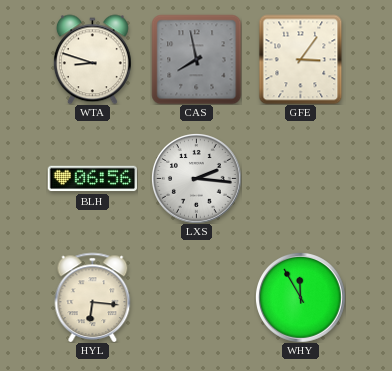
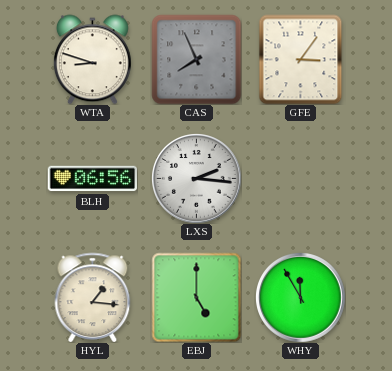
CAS: 7:58 -> 7:56
HYL: 6:16 -> 1:16
EBJ: none -> 5:00
